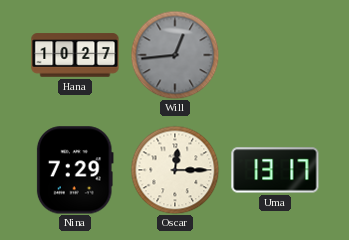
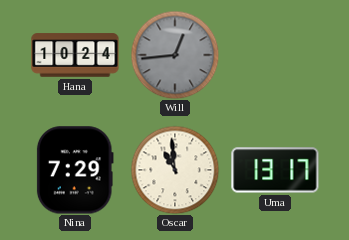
Hana: 10:27 -> 10:24
Oscar: 12:15 -> 10:59
